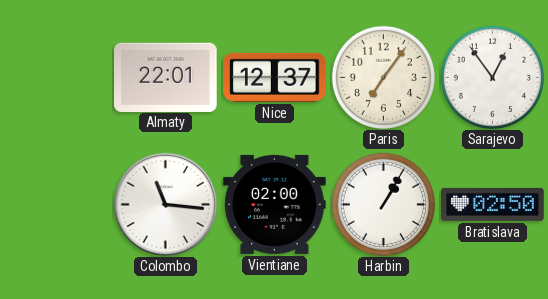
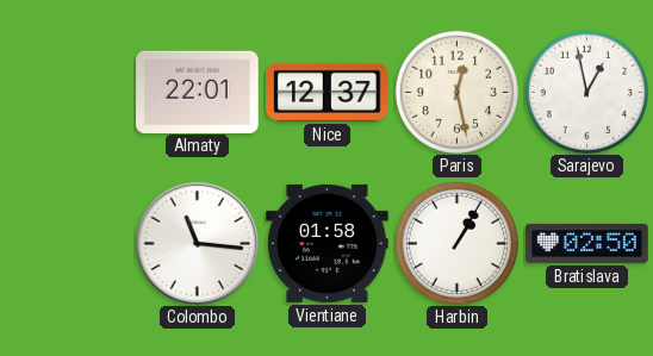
Paris: 7:06 -> 12:28
Sarajevo: 12:54 -> 12:58
Vientiane: 02:00 -> 01:58
